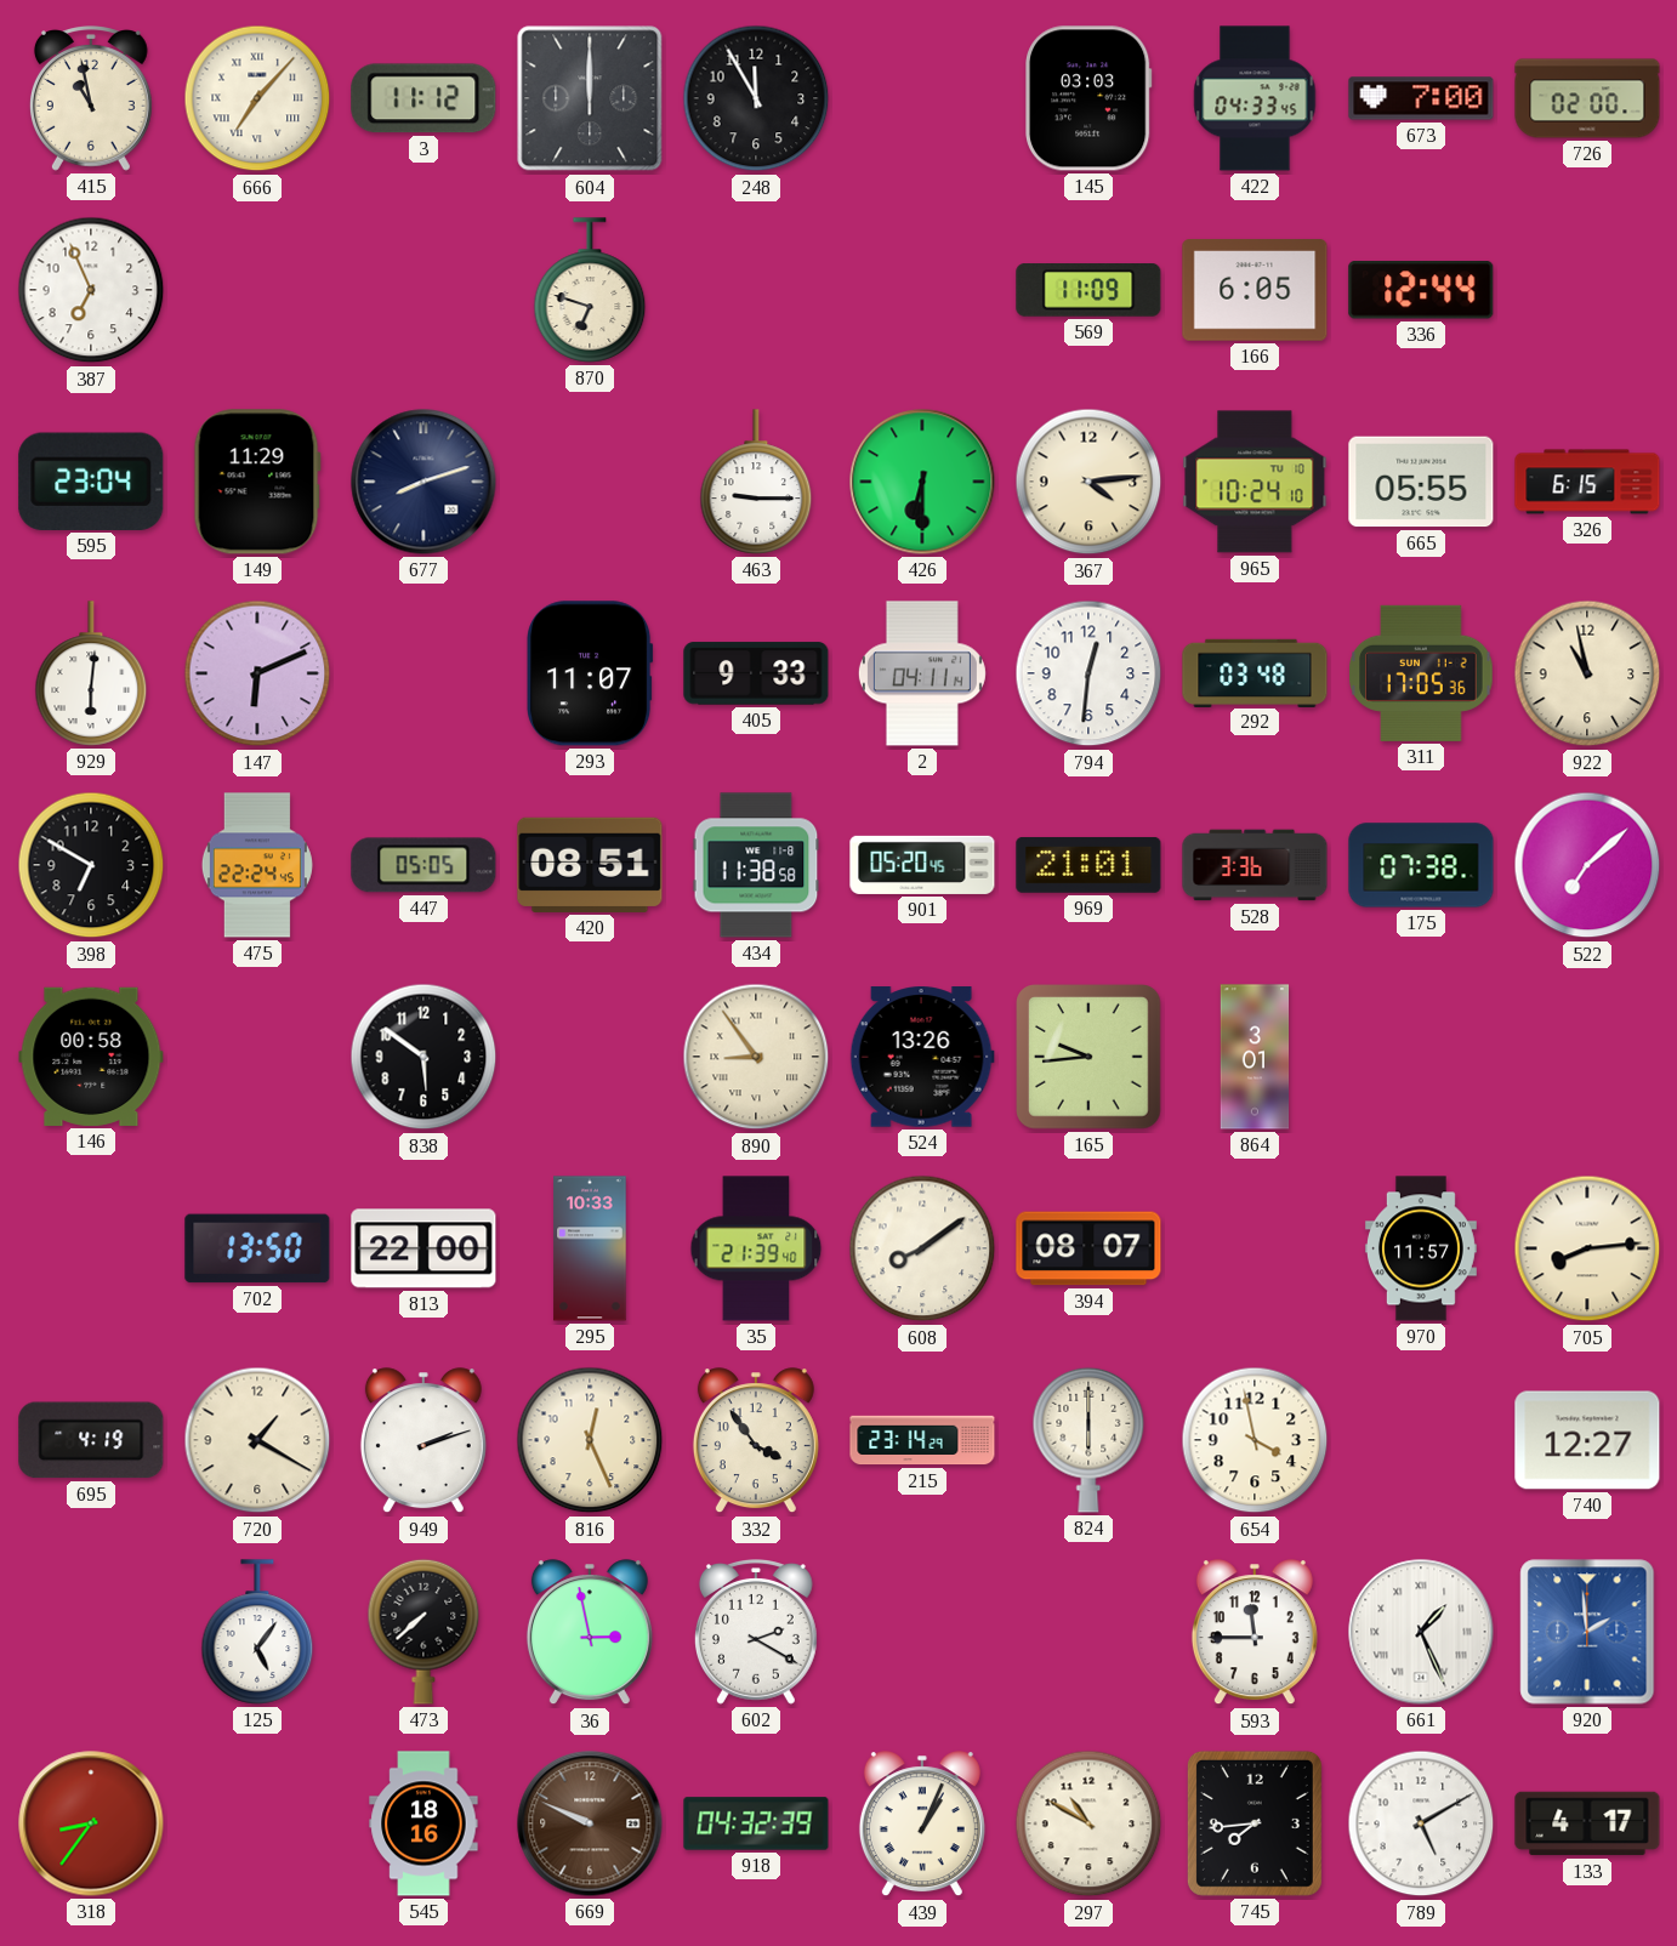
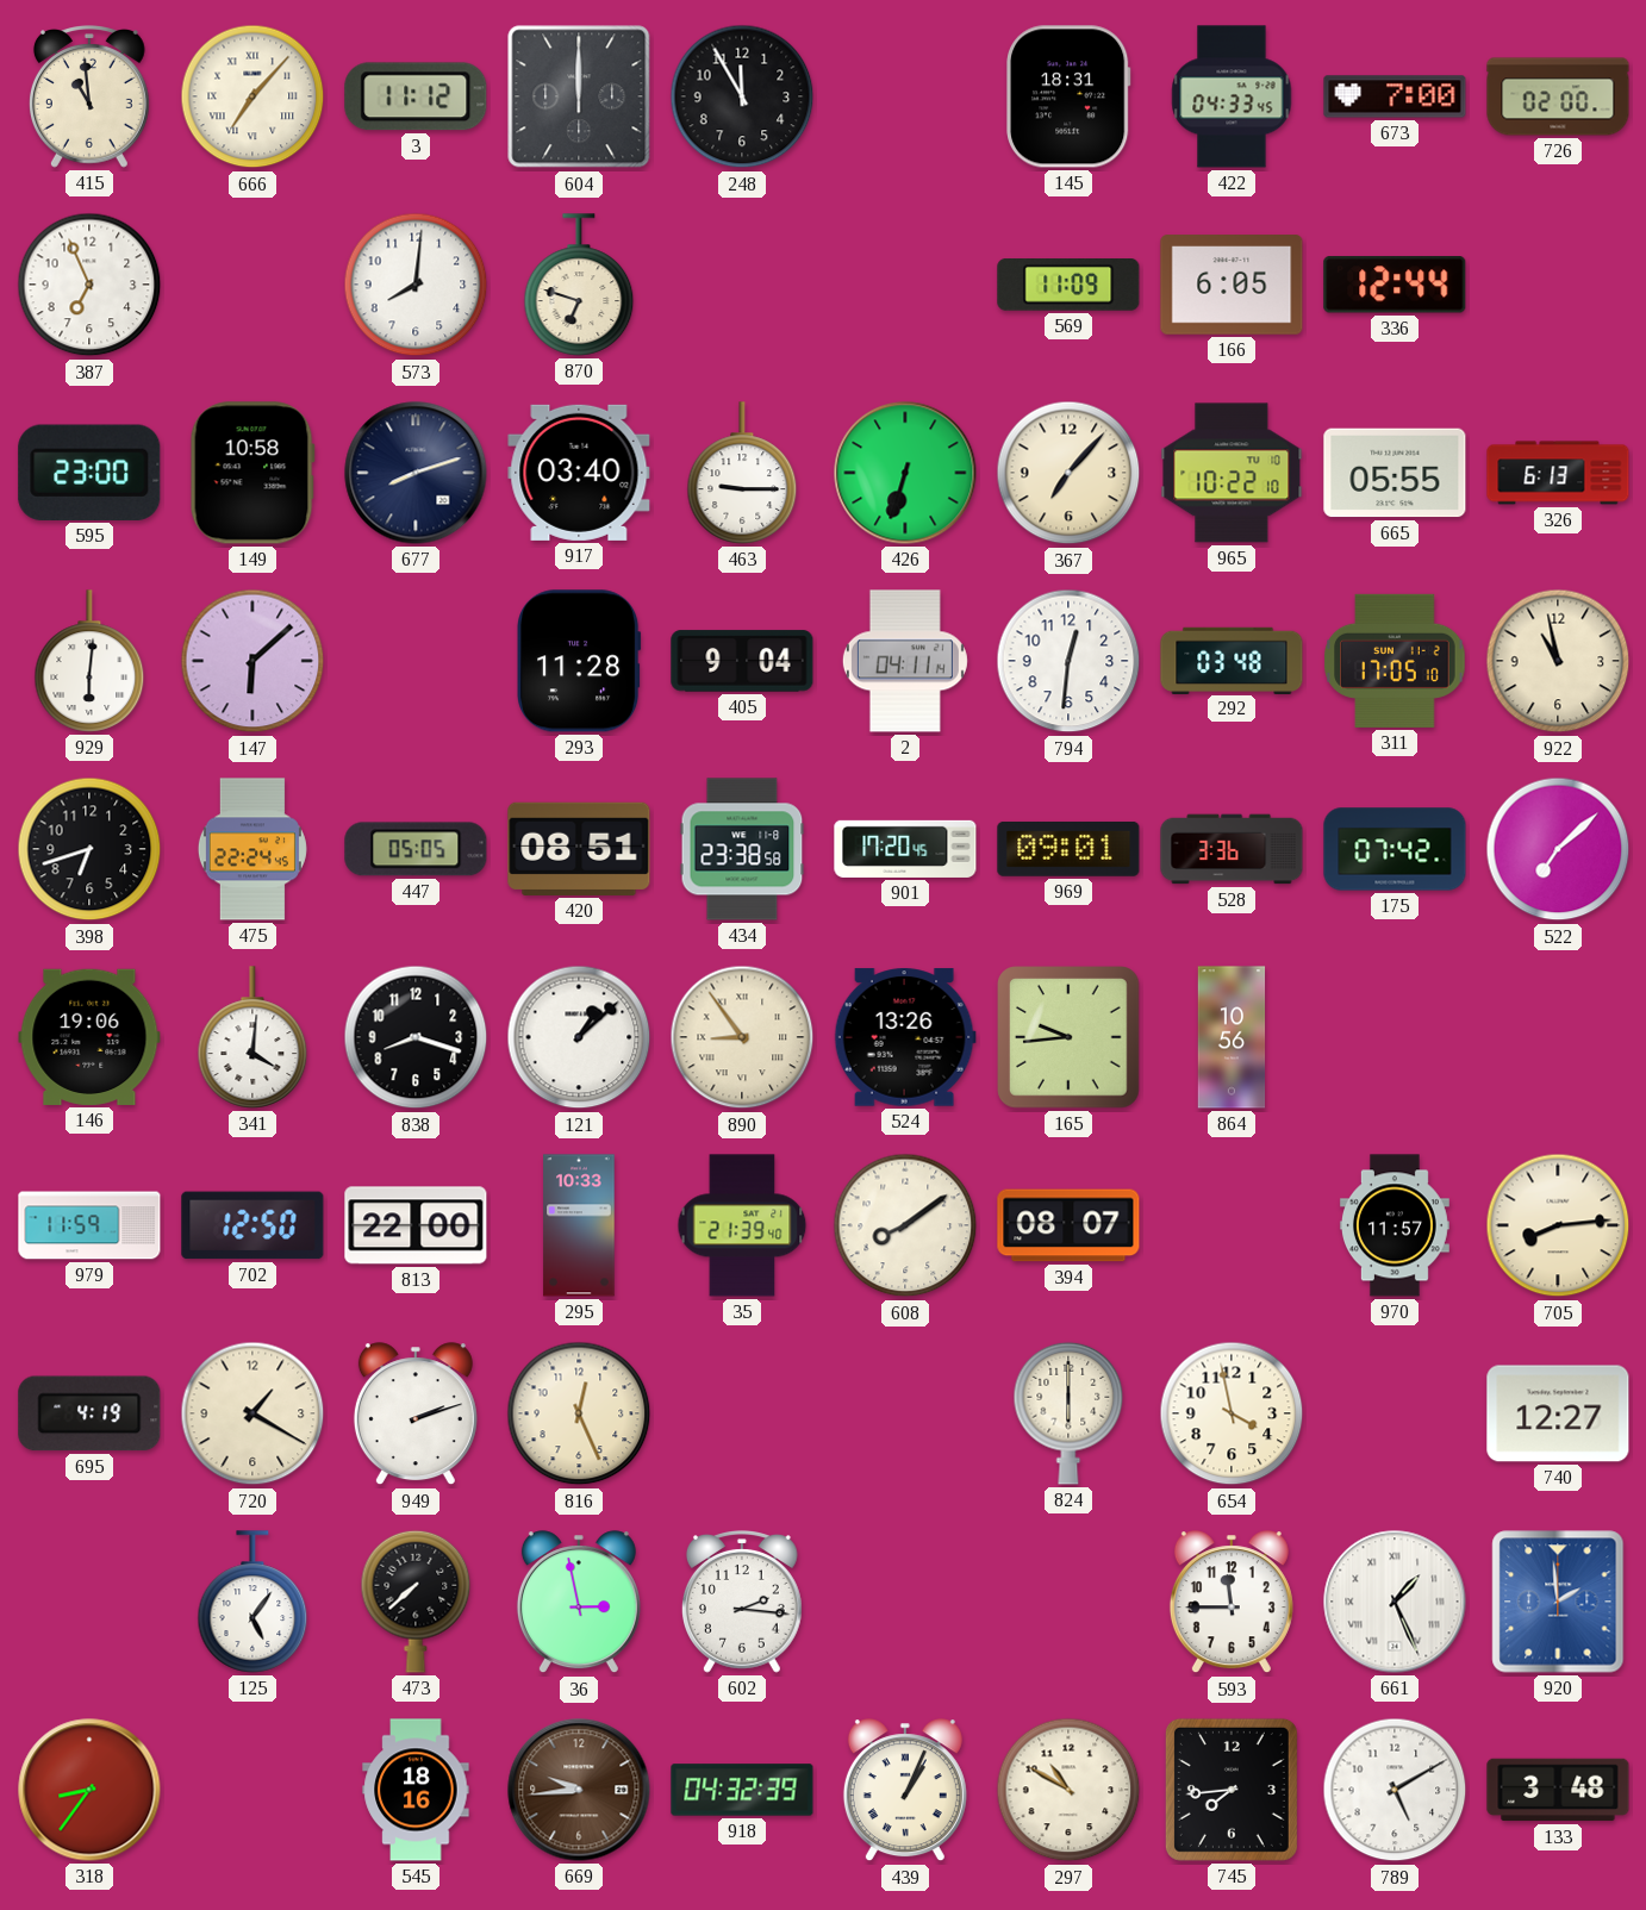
415: 10:58 -> 10:59
145: 03:03 -> 18:31
573: none -> 8:01
595: 23:04 -> 23:00
149: 11:29 -> 10:58
917: none -> 03:40
426: 6:30 -> 6:33
367: 4:14 -> 7:07
965: 10:24 -> 10:22
326: 6:15 -> 6:13
147: 6:11 -> 6:08
293: 11:07 -> 11:28
405: 9:33 -> 9:04
311: 17:05:36 -> 17:05:10
398: 6:50 -> 6:42
434: 11:38 -> 23:38
901: 05:20 -> 17:20
969: 21:01 -> 09:01
175: 07:38 -> 07:42
146: 00:58 -> 19:06
341: none -> 4:01
838: 5:51 -> 8:18
121: none -> 1:08
864: 3:01 -> 10:56
979: none -> 11:59
702: 13:50 -> 12:50
332: 3:54 -> none
215: 23:14 -> none
602: 2:20 -> 2:16
669: 9:49 -> 9:44
133: 4:17 -> 3:48
